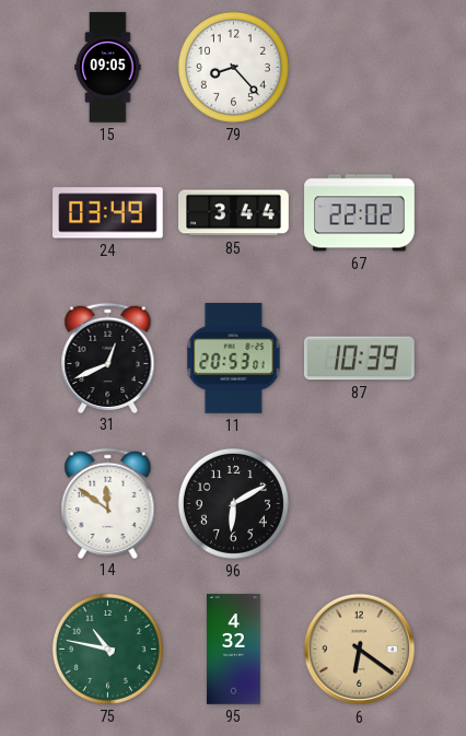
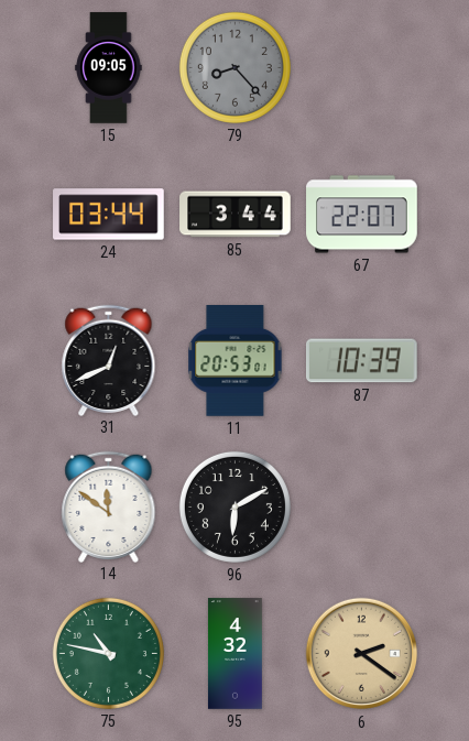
79 dial: white -> grey
24: 03:49 -> 03:44
67: 22:02 -> 22:07
6: 6:21 -> 2:21
